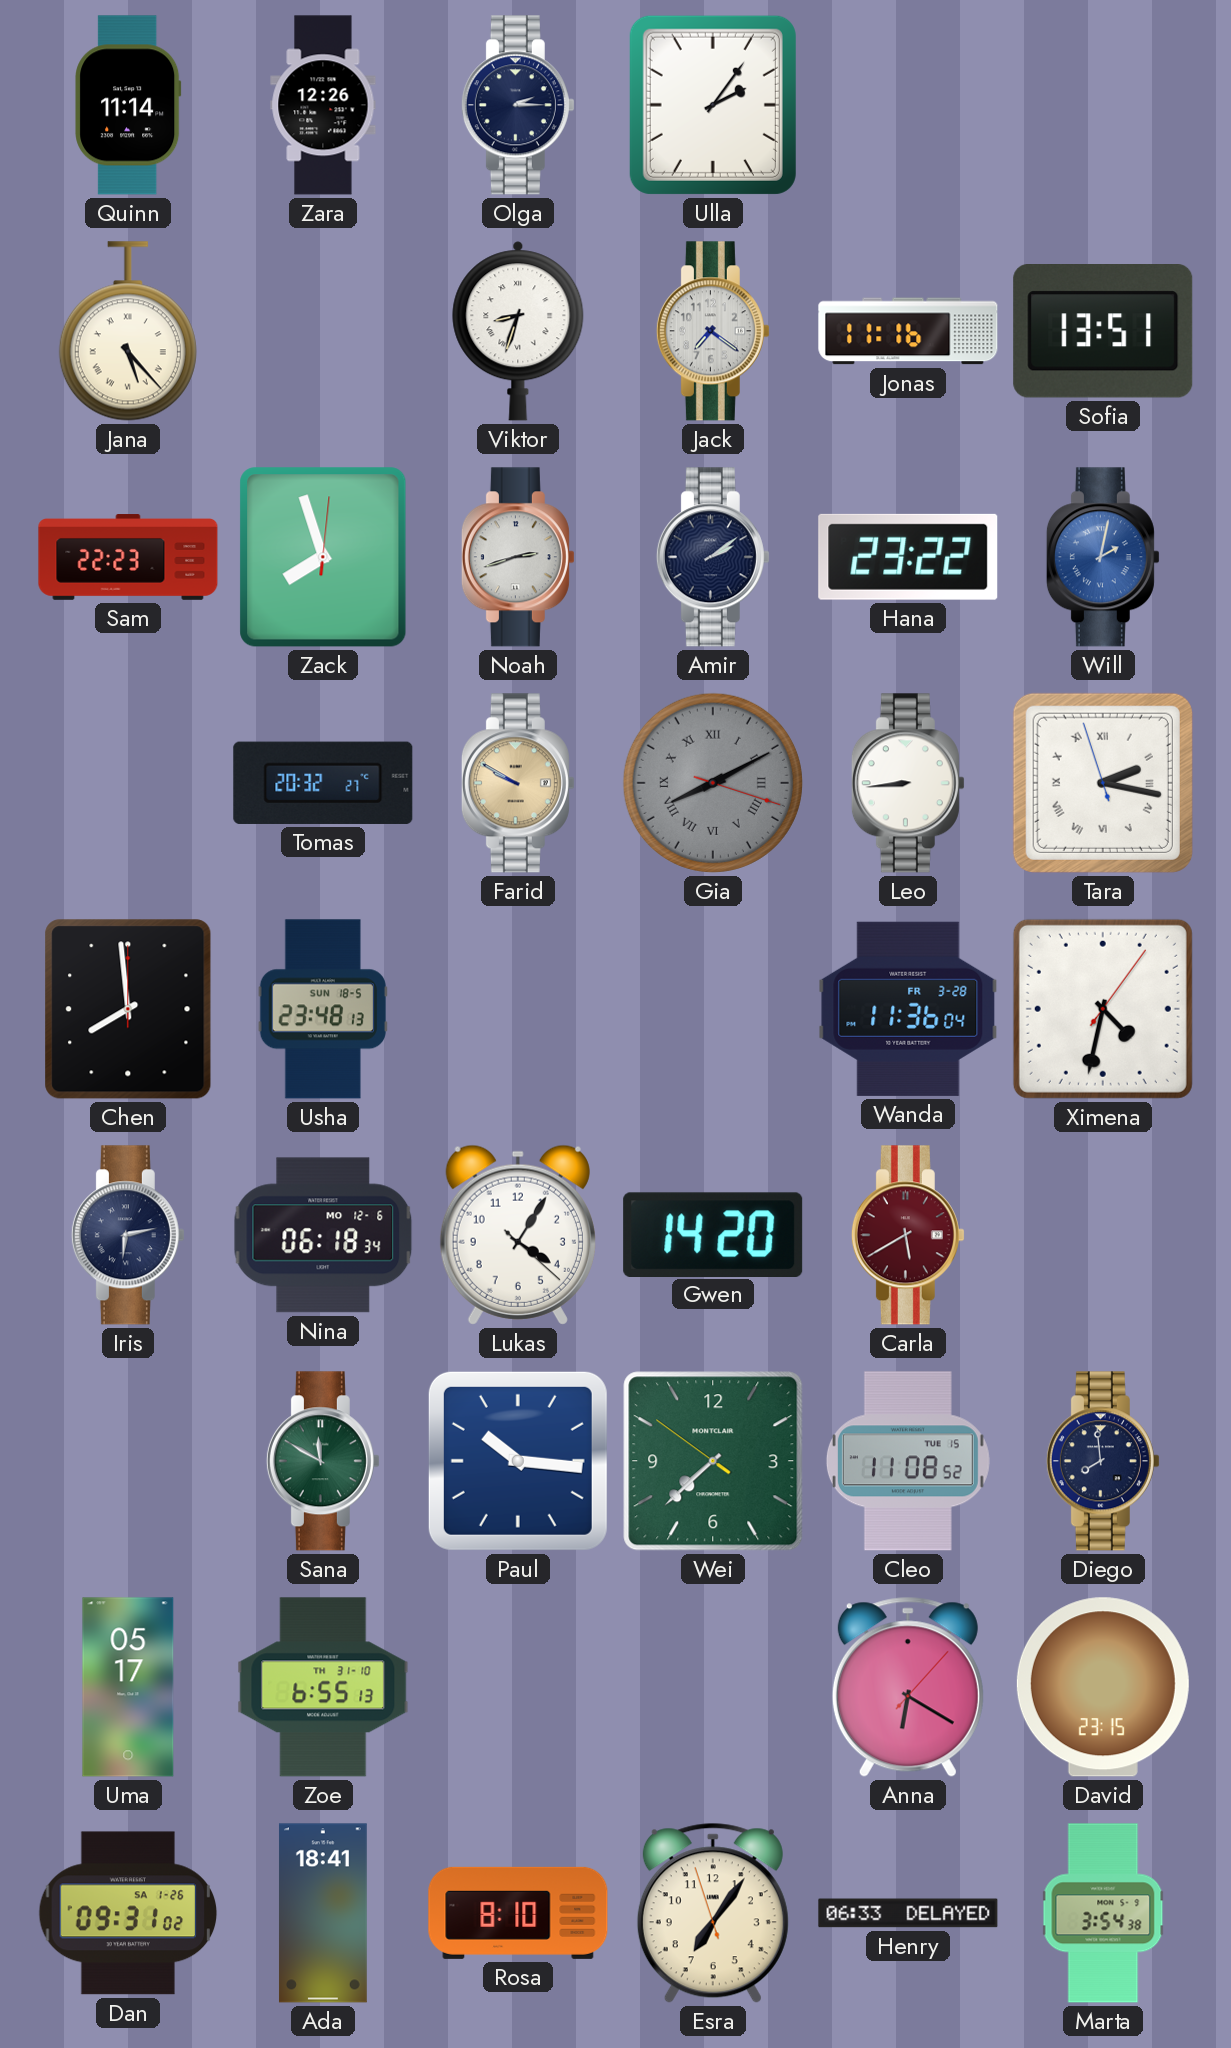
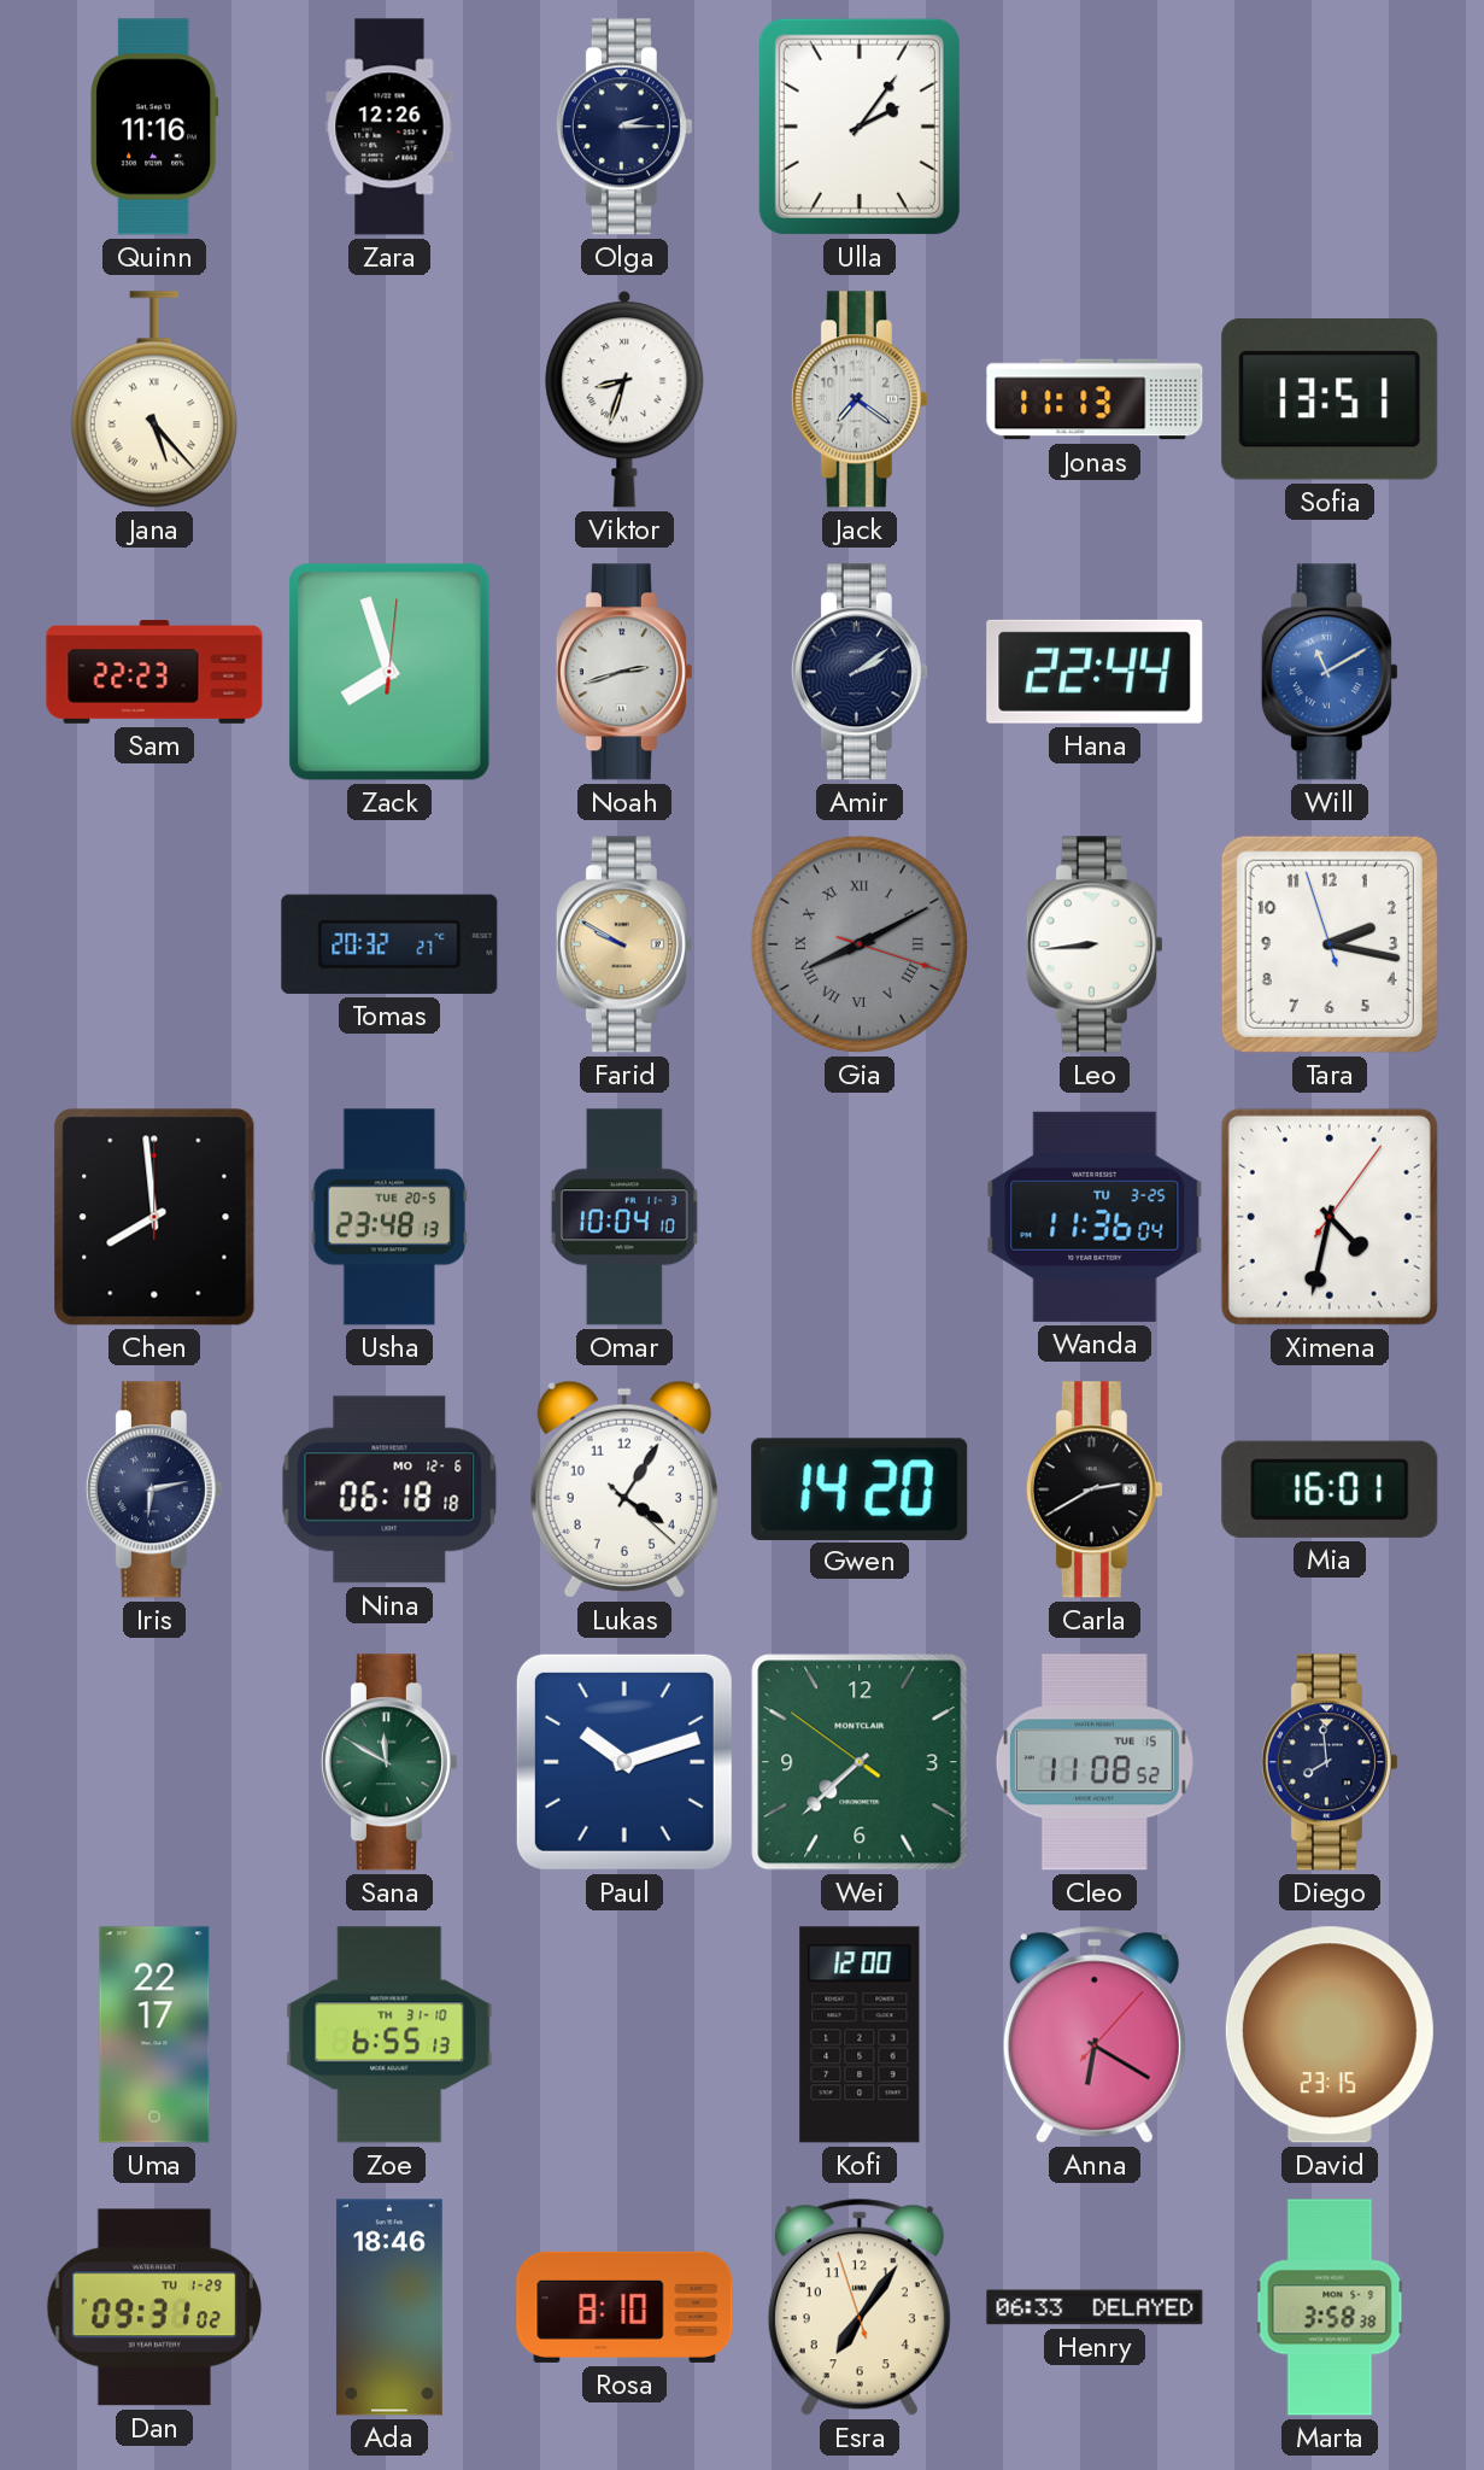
Quinn: 11:14 -> 11:16
Jonas: 11:16 -> 11:13
Hana: 23:22 -> 22:44
Will: 2:02 -> 11:10
Tara numerals: Roman -> Arabic
Usha date: SUN 18-5 -> TUE 20-5
Omar: none -> 10:04
Wanda date: FR 3-28 -> TU 3-25
Nina: 06:18:34 -> 06:18:18
Carla: 5:40 -> 2:40
Carla dial: burgundy -> black
Mia: none -> 16:01
Paul: 10:16 -> 10:12
Uma: 05:17 -> 22:17
Kofi: none -> 12:00
Dan date: SA 1-26 -> TU 1-29
Ada: 18:41 -> 18:46
Marta: 3:54 -> 3:58
